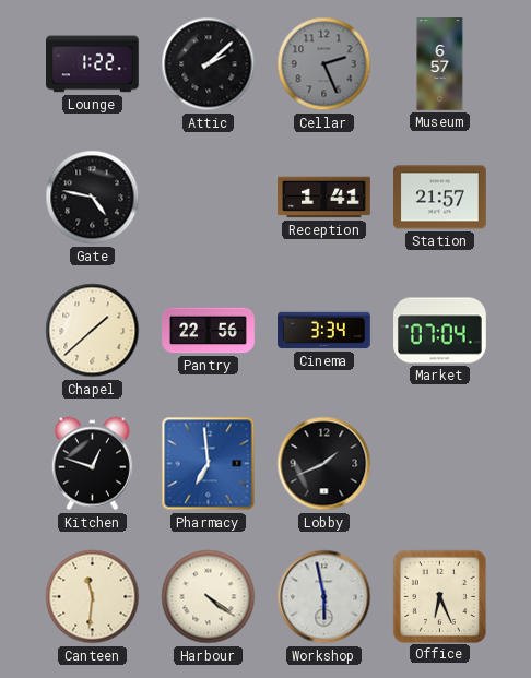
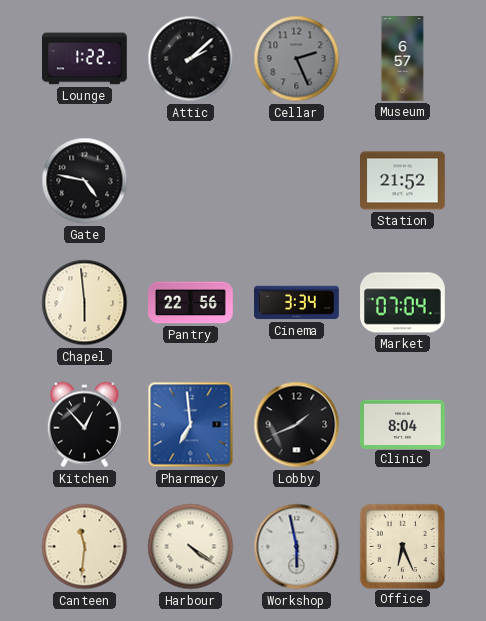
Reception: 1:41 -> none
Station: 21:57 -> 21:52
Chapel: 1:38 -> 5:59
Kitchen: 12:48 -> 12:53
Clinic: none -> 8:04
